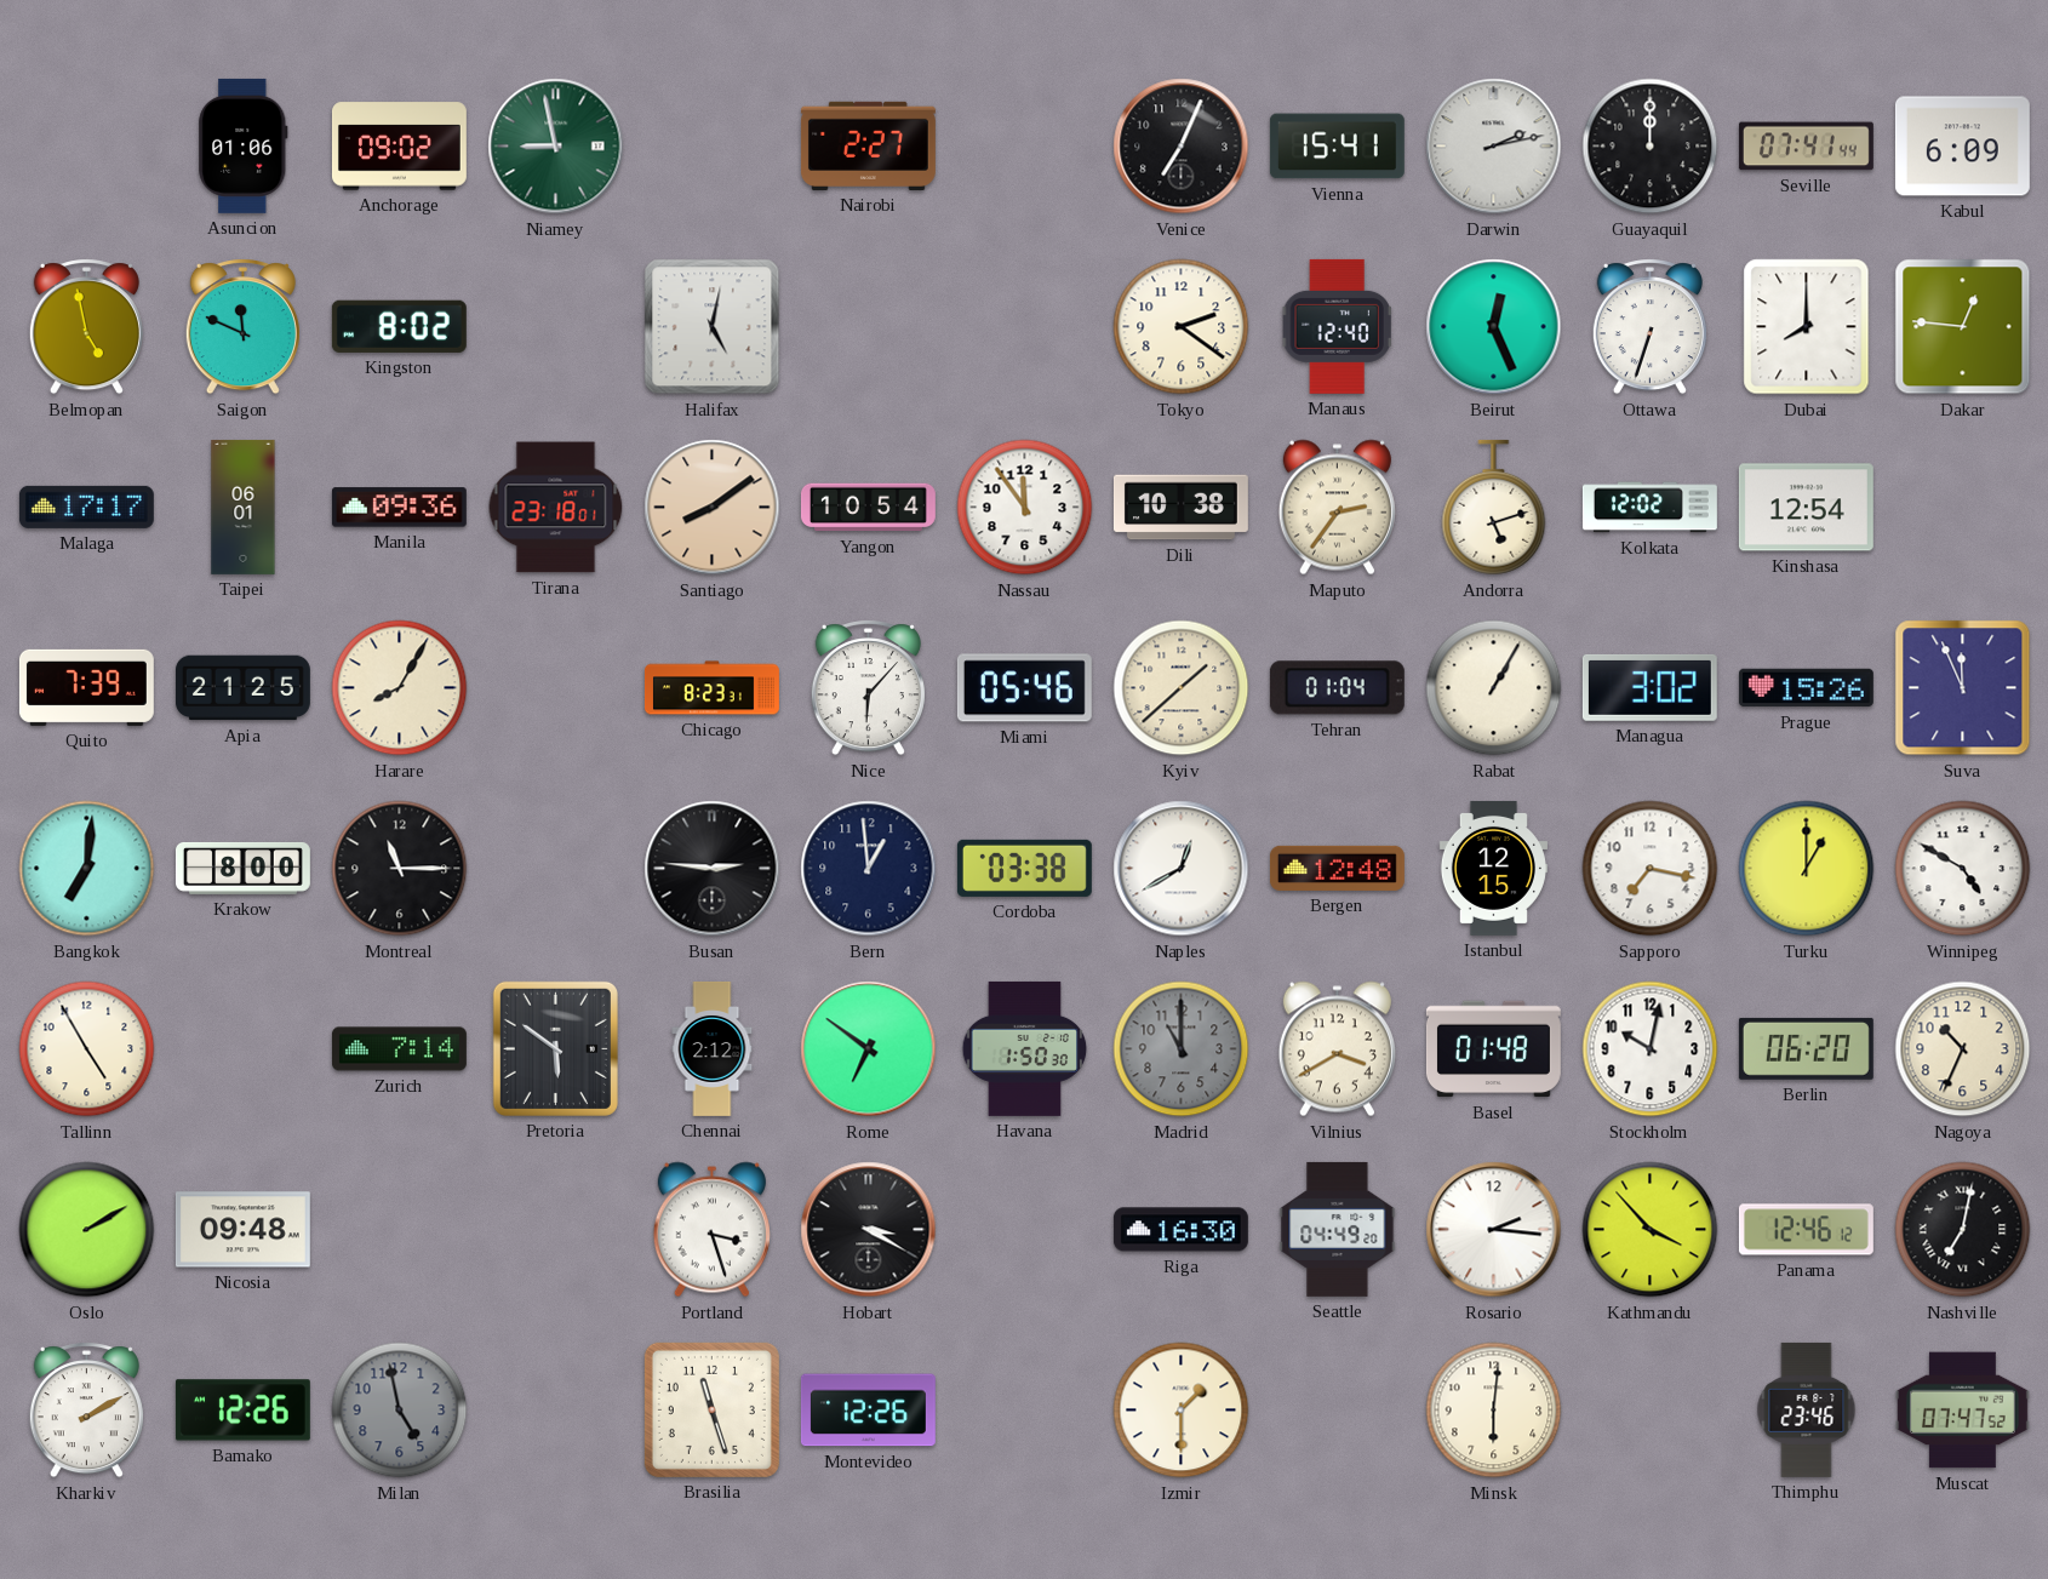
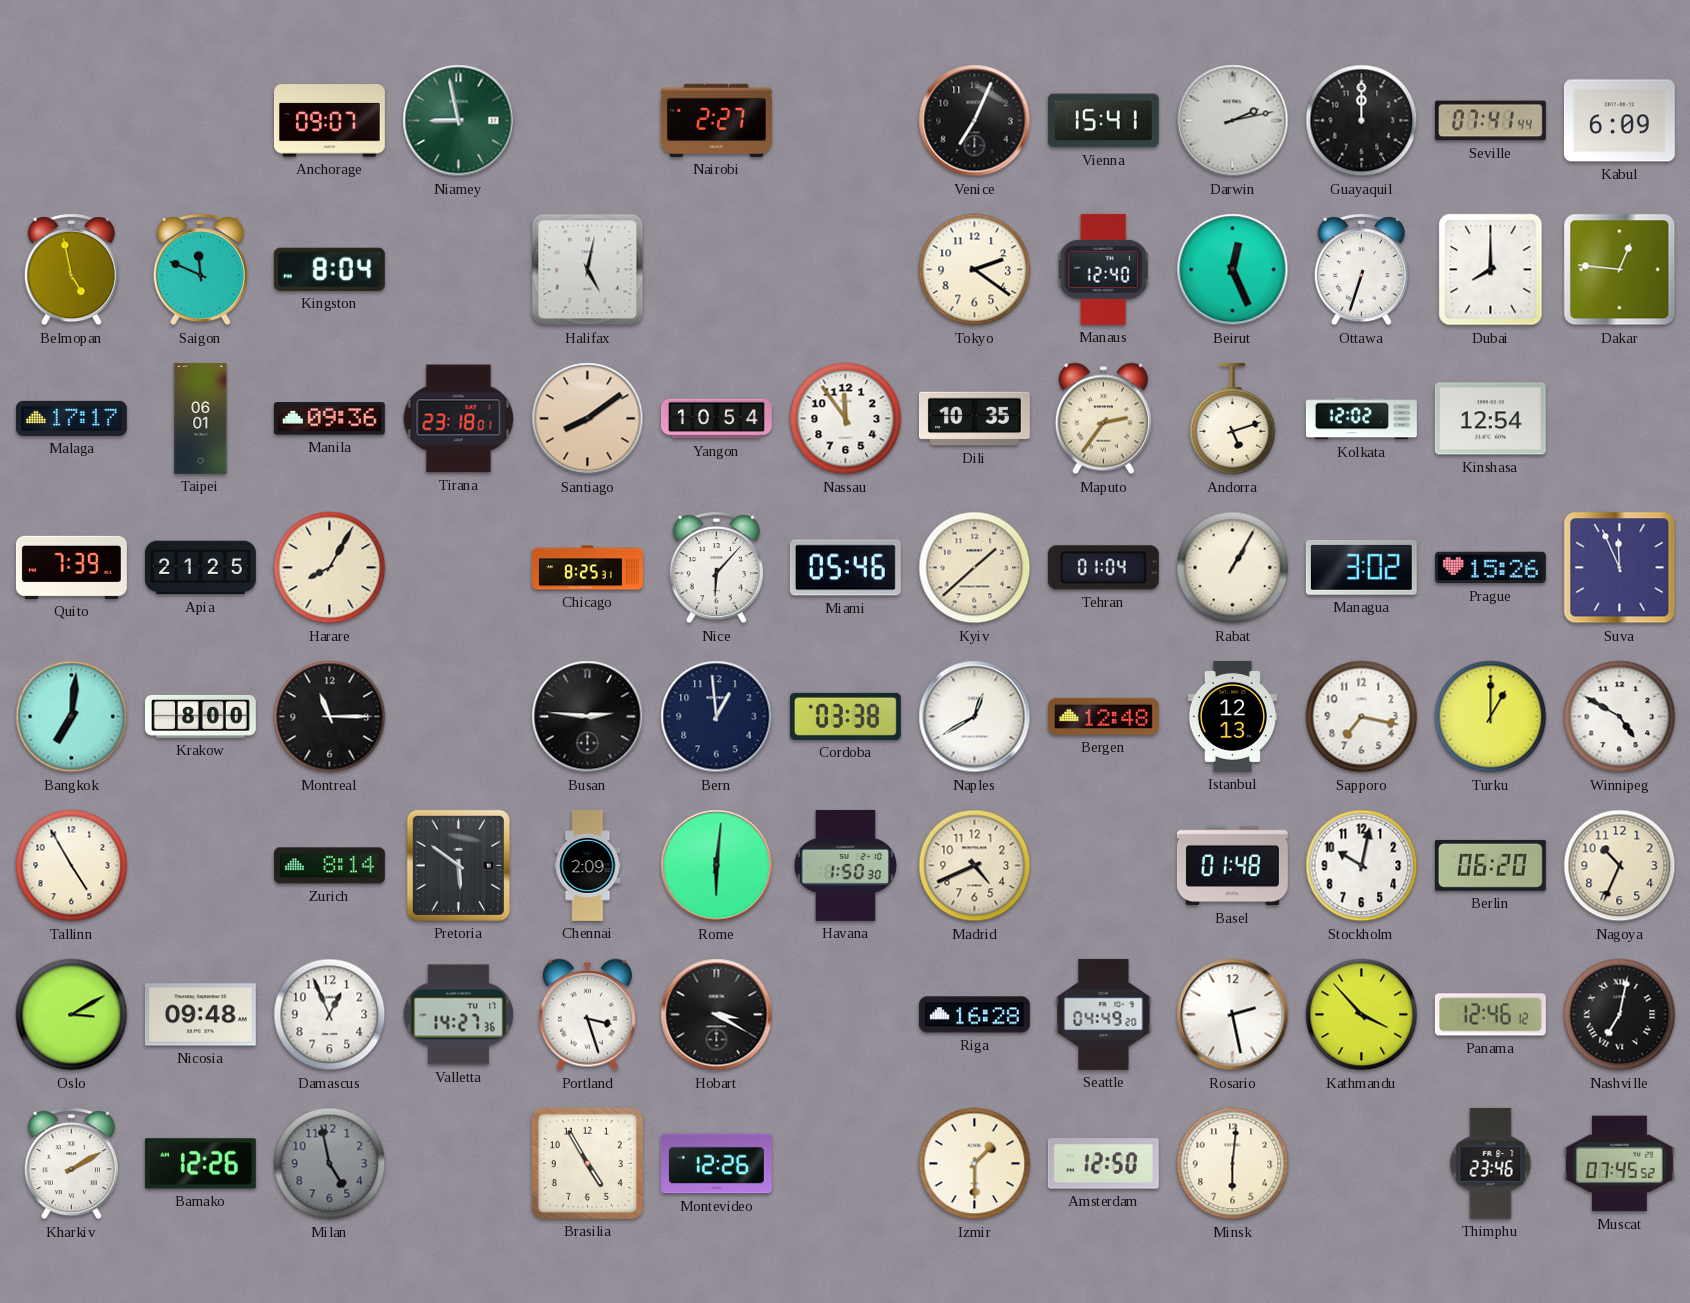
Asuncion: 01:06 -> none
Anchorage: 09:02 -> 09:07
Kingston: 8:02 -> 8:04
Dili: 10:38 -> 10:35
Chicago: 8:23 -> 8:25
Istanbul: 12:15 -> 12:13
Zurich: 7:14 -> 8:14
Chennai: 2:12 -> 2:09
Rome: 6:51 -> 6:01
Madrid: 11:00 -> 4:41
Madrid dial: grey -> cream
Vilnius: 3:40 -> none
Oslo: 2:10 -> 3:10
Damascus: none -> 12:56
Valletta: none -> 14:27
Riga: 16:30 -> 16:28
Rosario: 2:16 -> 2:28
Brasilia: 11:27 -> 4:55
Amsterdam: none -> 12:50
Muscat: 07:47 -> 07:45
